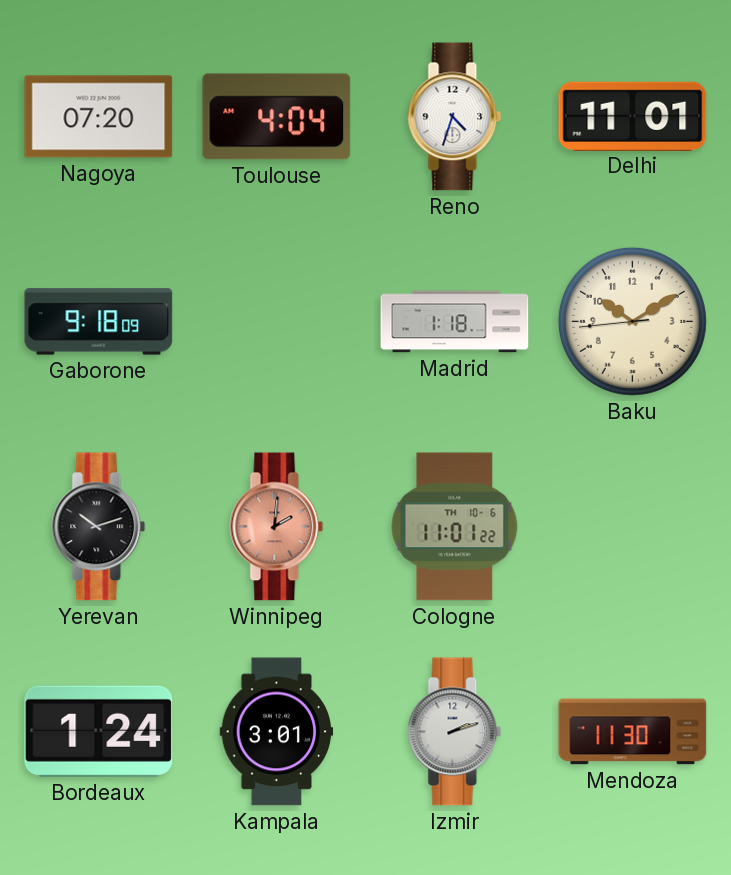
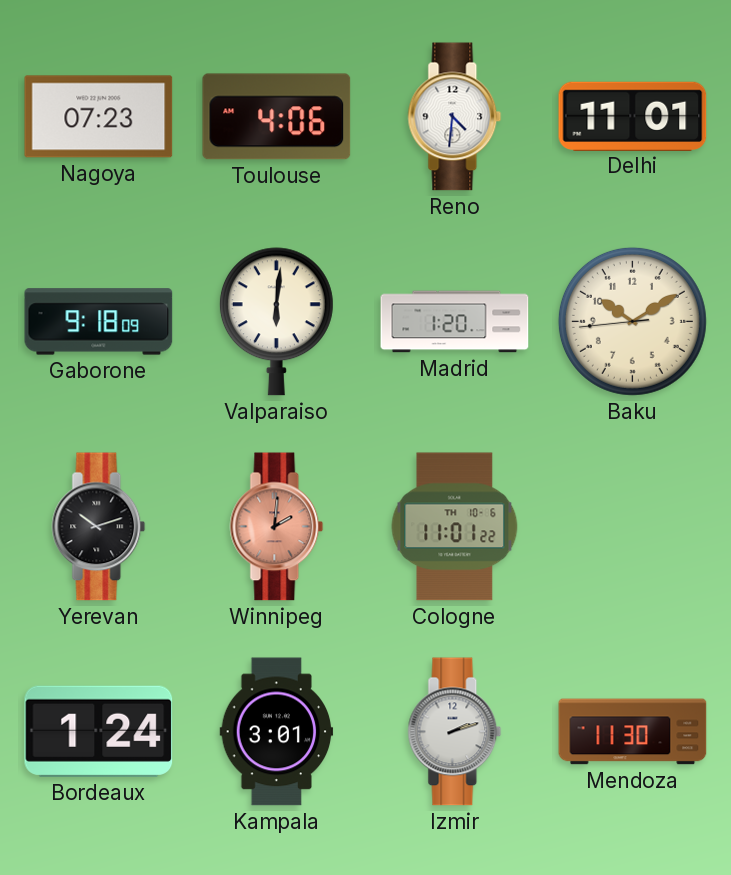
Nagoya: 07:20 -> 07:23
Toulouse: 4:04 -> 4:06
Reno: 4:33 -> 4:31
Valparaiso: none -> 6:01
Madrid: 1:18 -> 1:20
